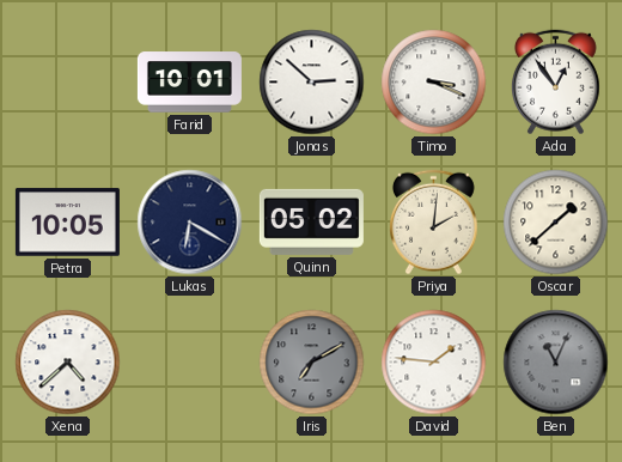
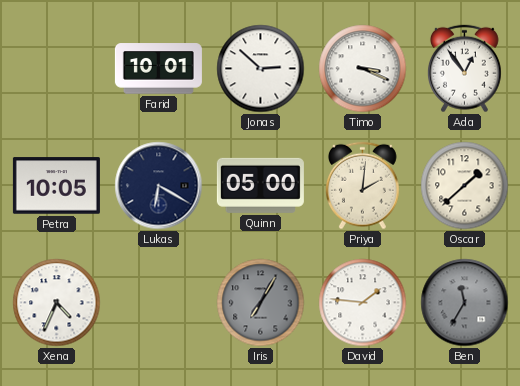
Quinn: 05:02 -> 05:00
Xena: 4:38 -> 4:34
Iris: 7:10 -> 7:05
Ben: 11:04 -> 11:35
